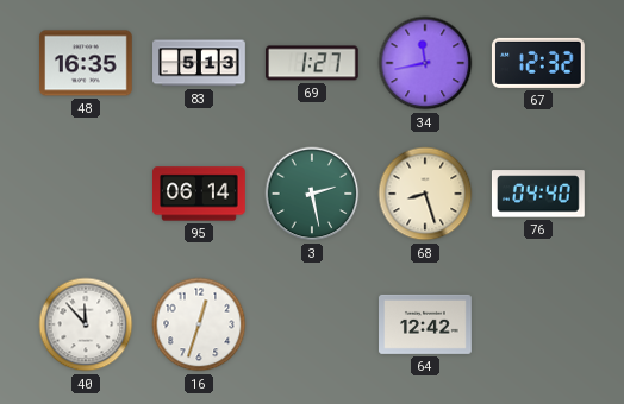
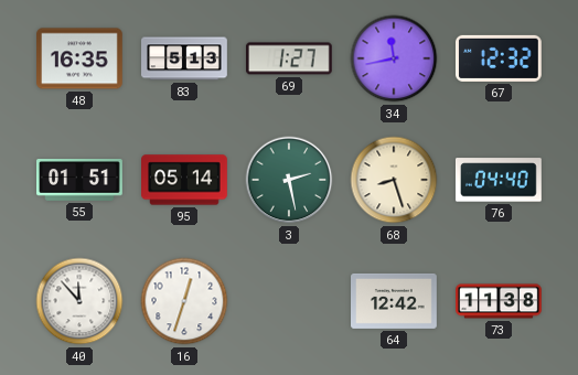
55: none -> 01:51
95: 06:14 -> 05:14
73: none -> 11:38
